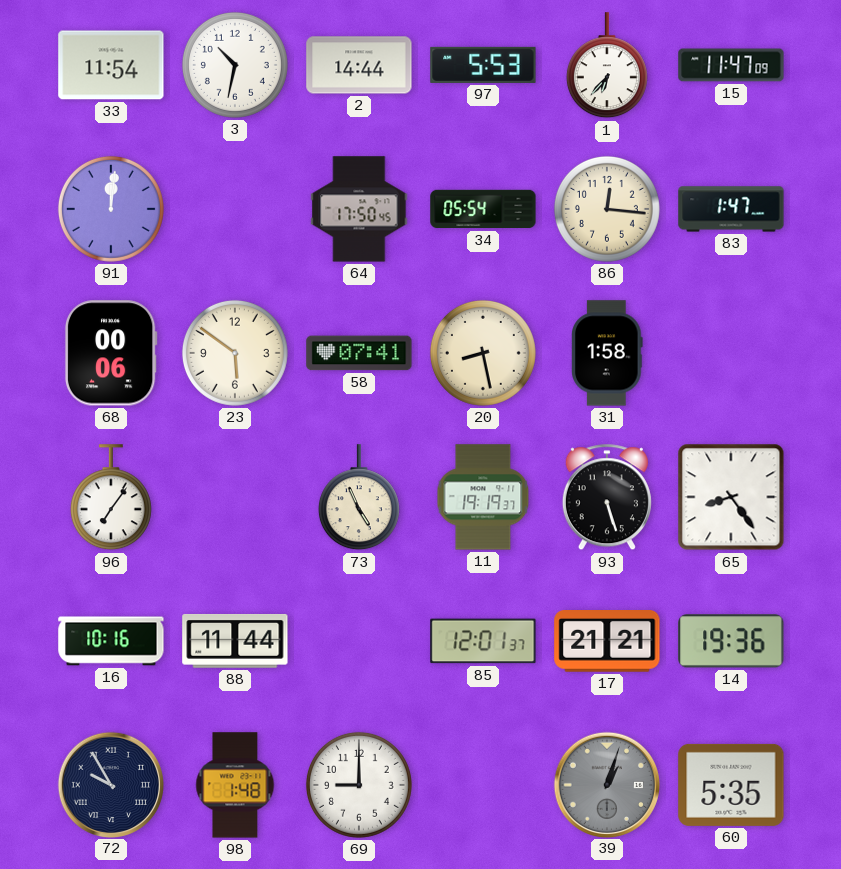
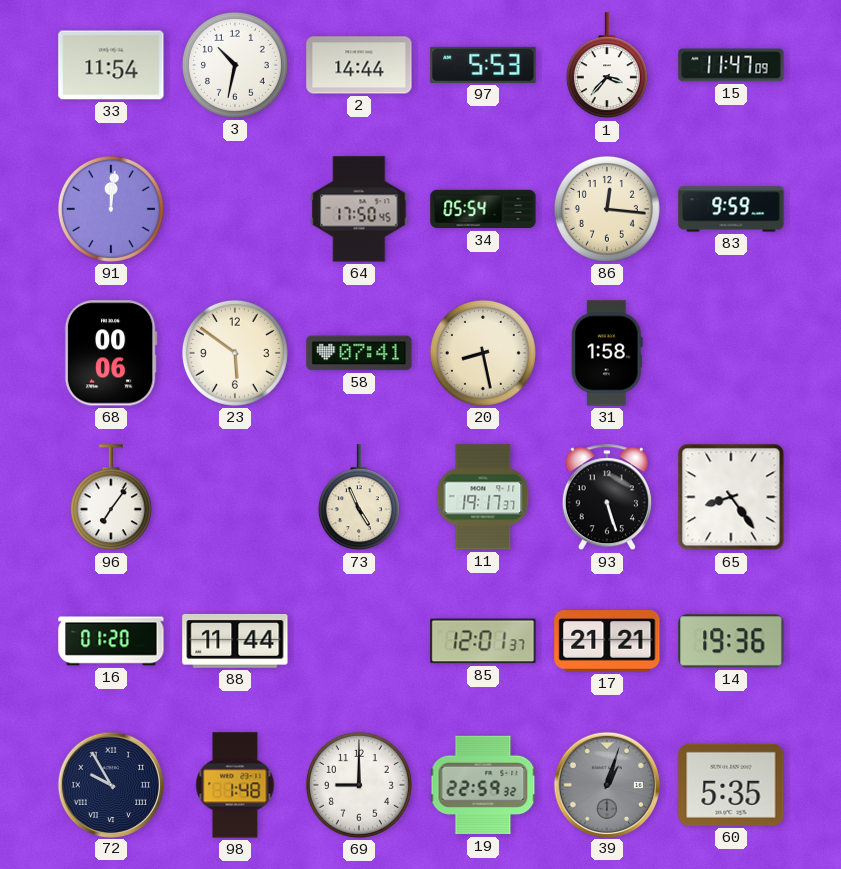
1: 6:37 -> 3:37
83: 1:47 -> 9:59
11: 19:19 -> 19:17
16: 10:16 -> 01:20
19: none -> 22:59
